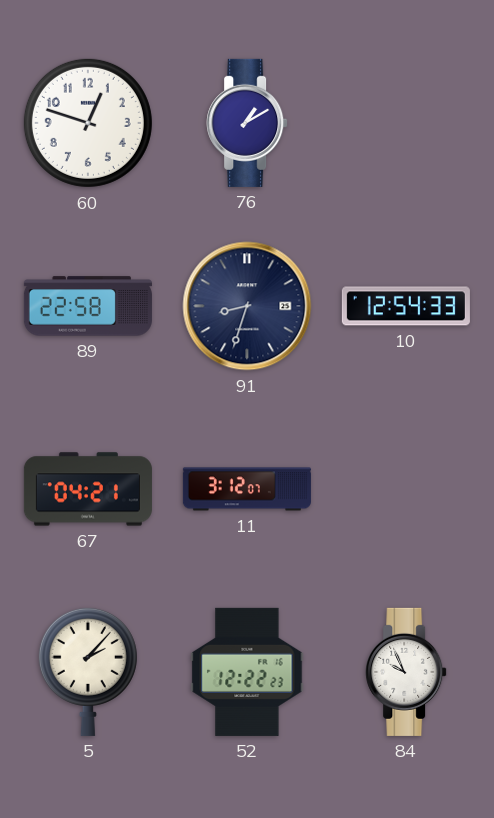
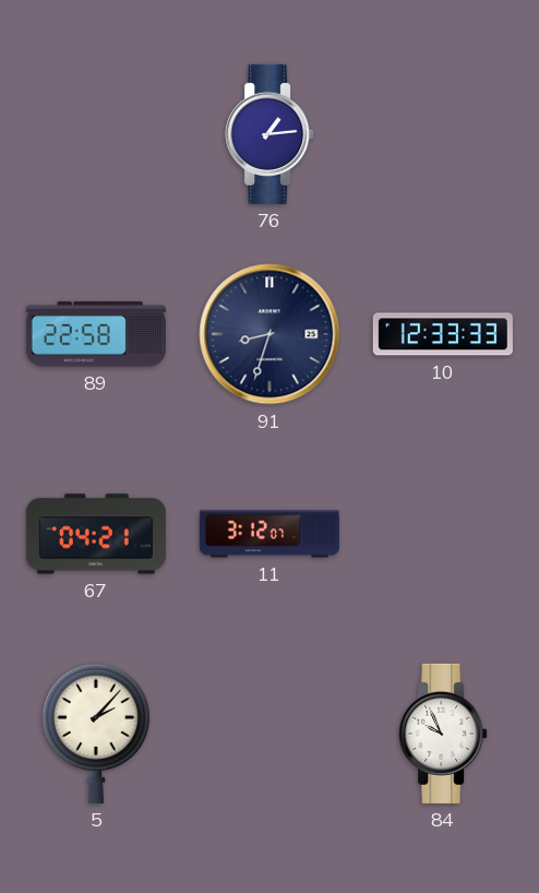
60: 12:48 -> none
76: 1:10 -> 1:14
10: 12:54 -> 12:33
52: 12:22 -> none
